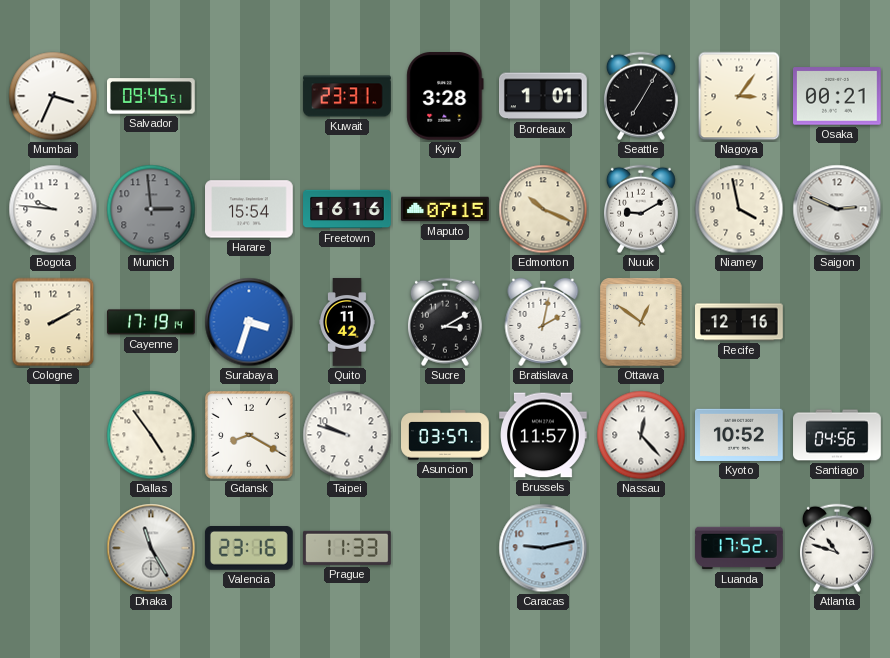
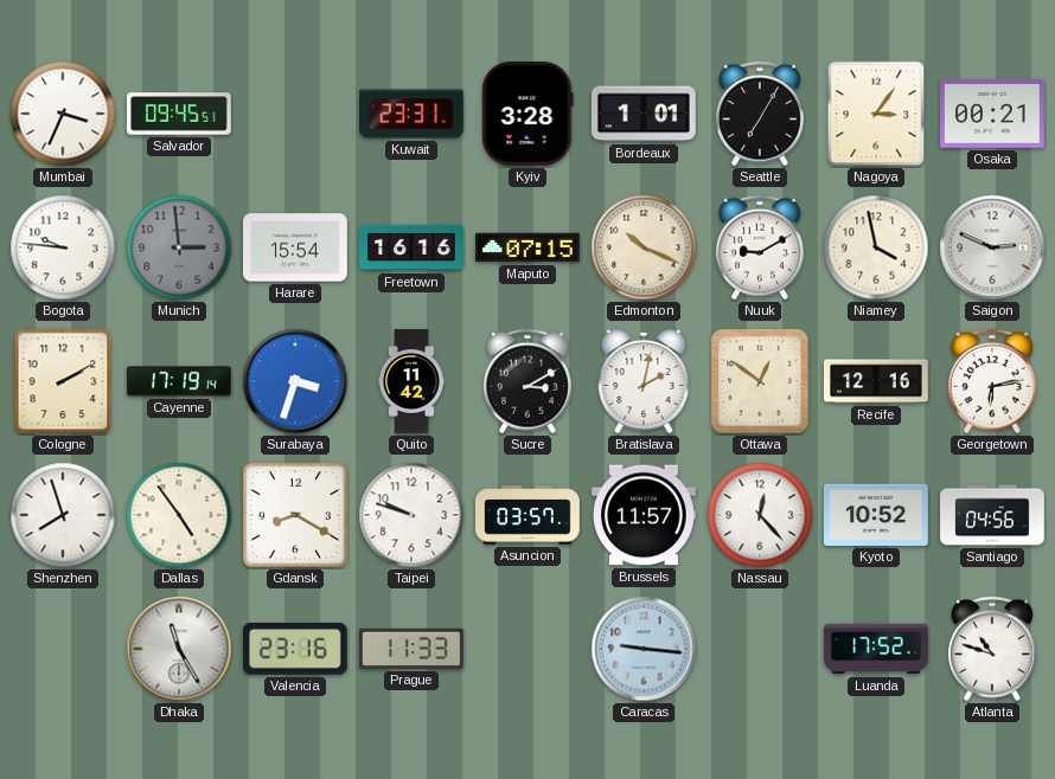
Georgetown: none -> 6:13
Shenzhen: none -> 7:57
Caracas: 9:13 -> 9:16
